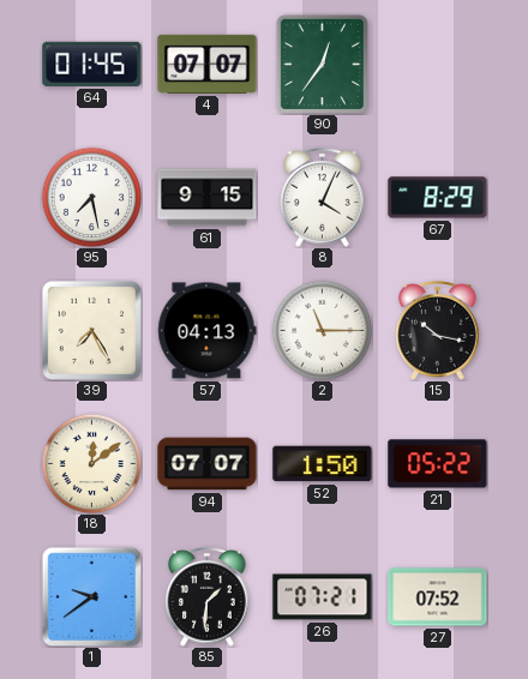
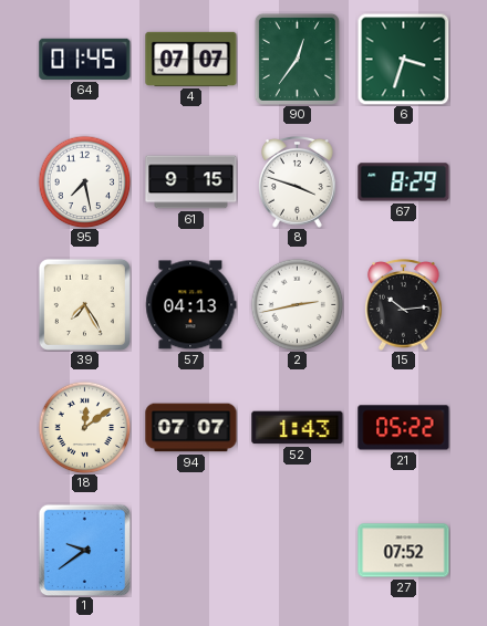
6: none -> 3:33
8: 4:04 -> 3:48
2: 11:15 -> 2:43
15: 10:17 -> 10:14
52: 1:50 -> 1:43
85: 1:31 -> none
26: 07:21 -> none
